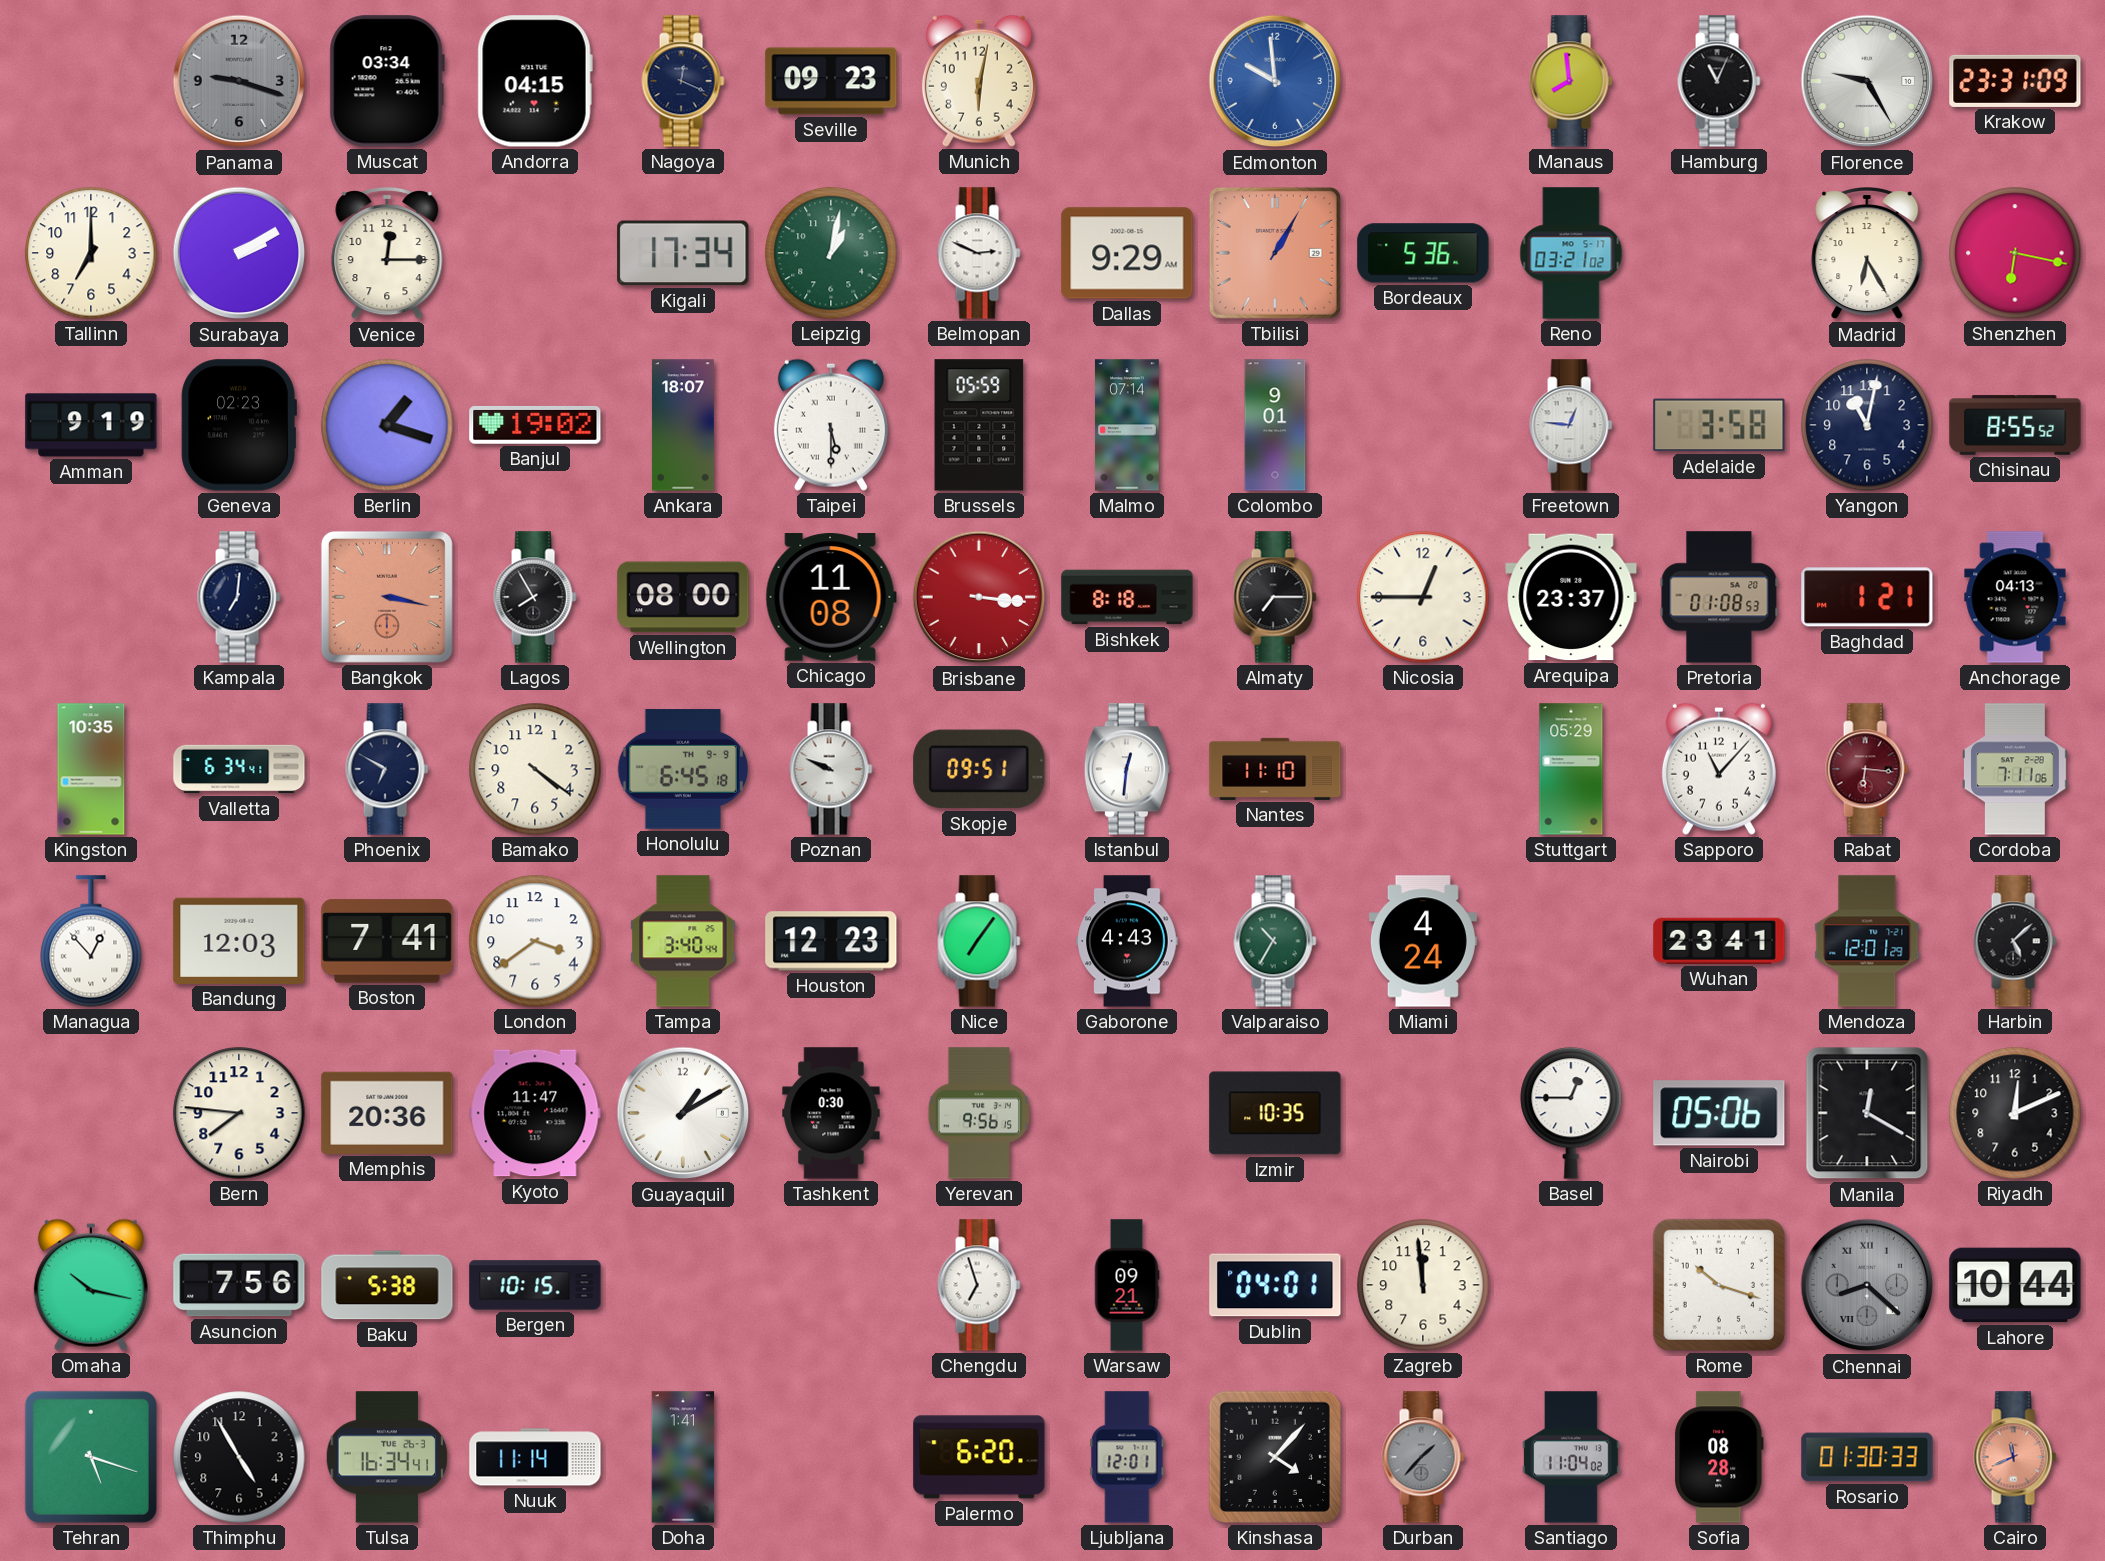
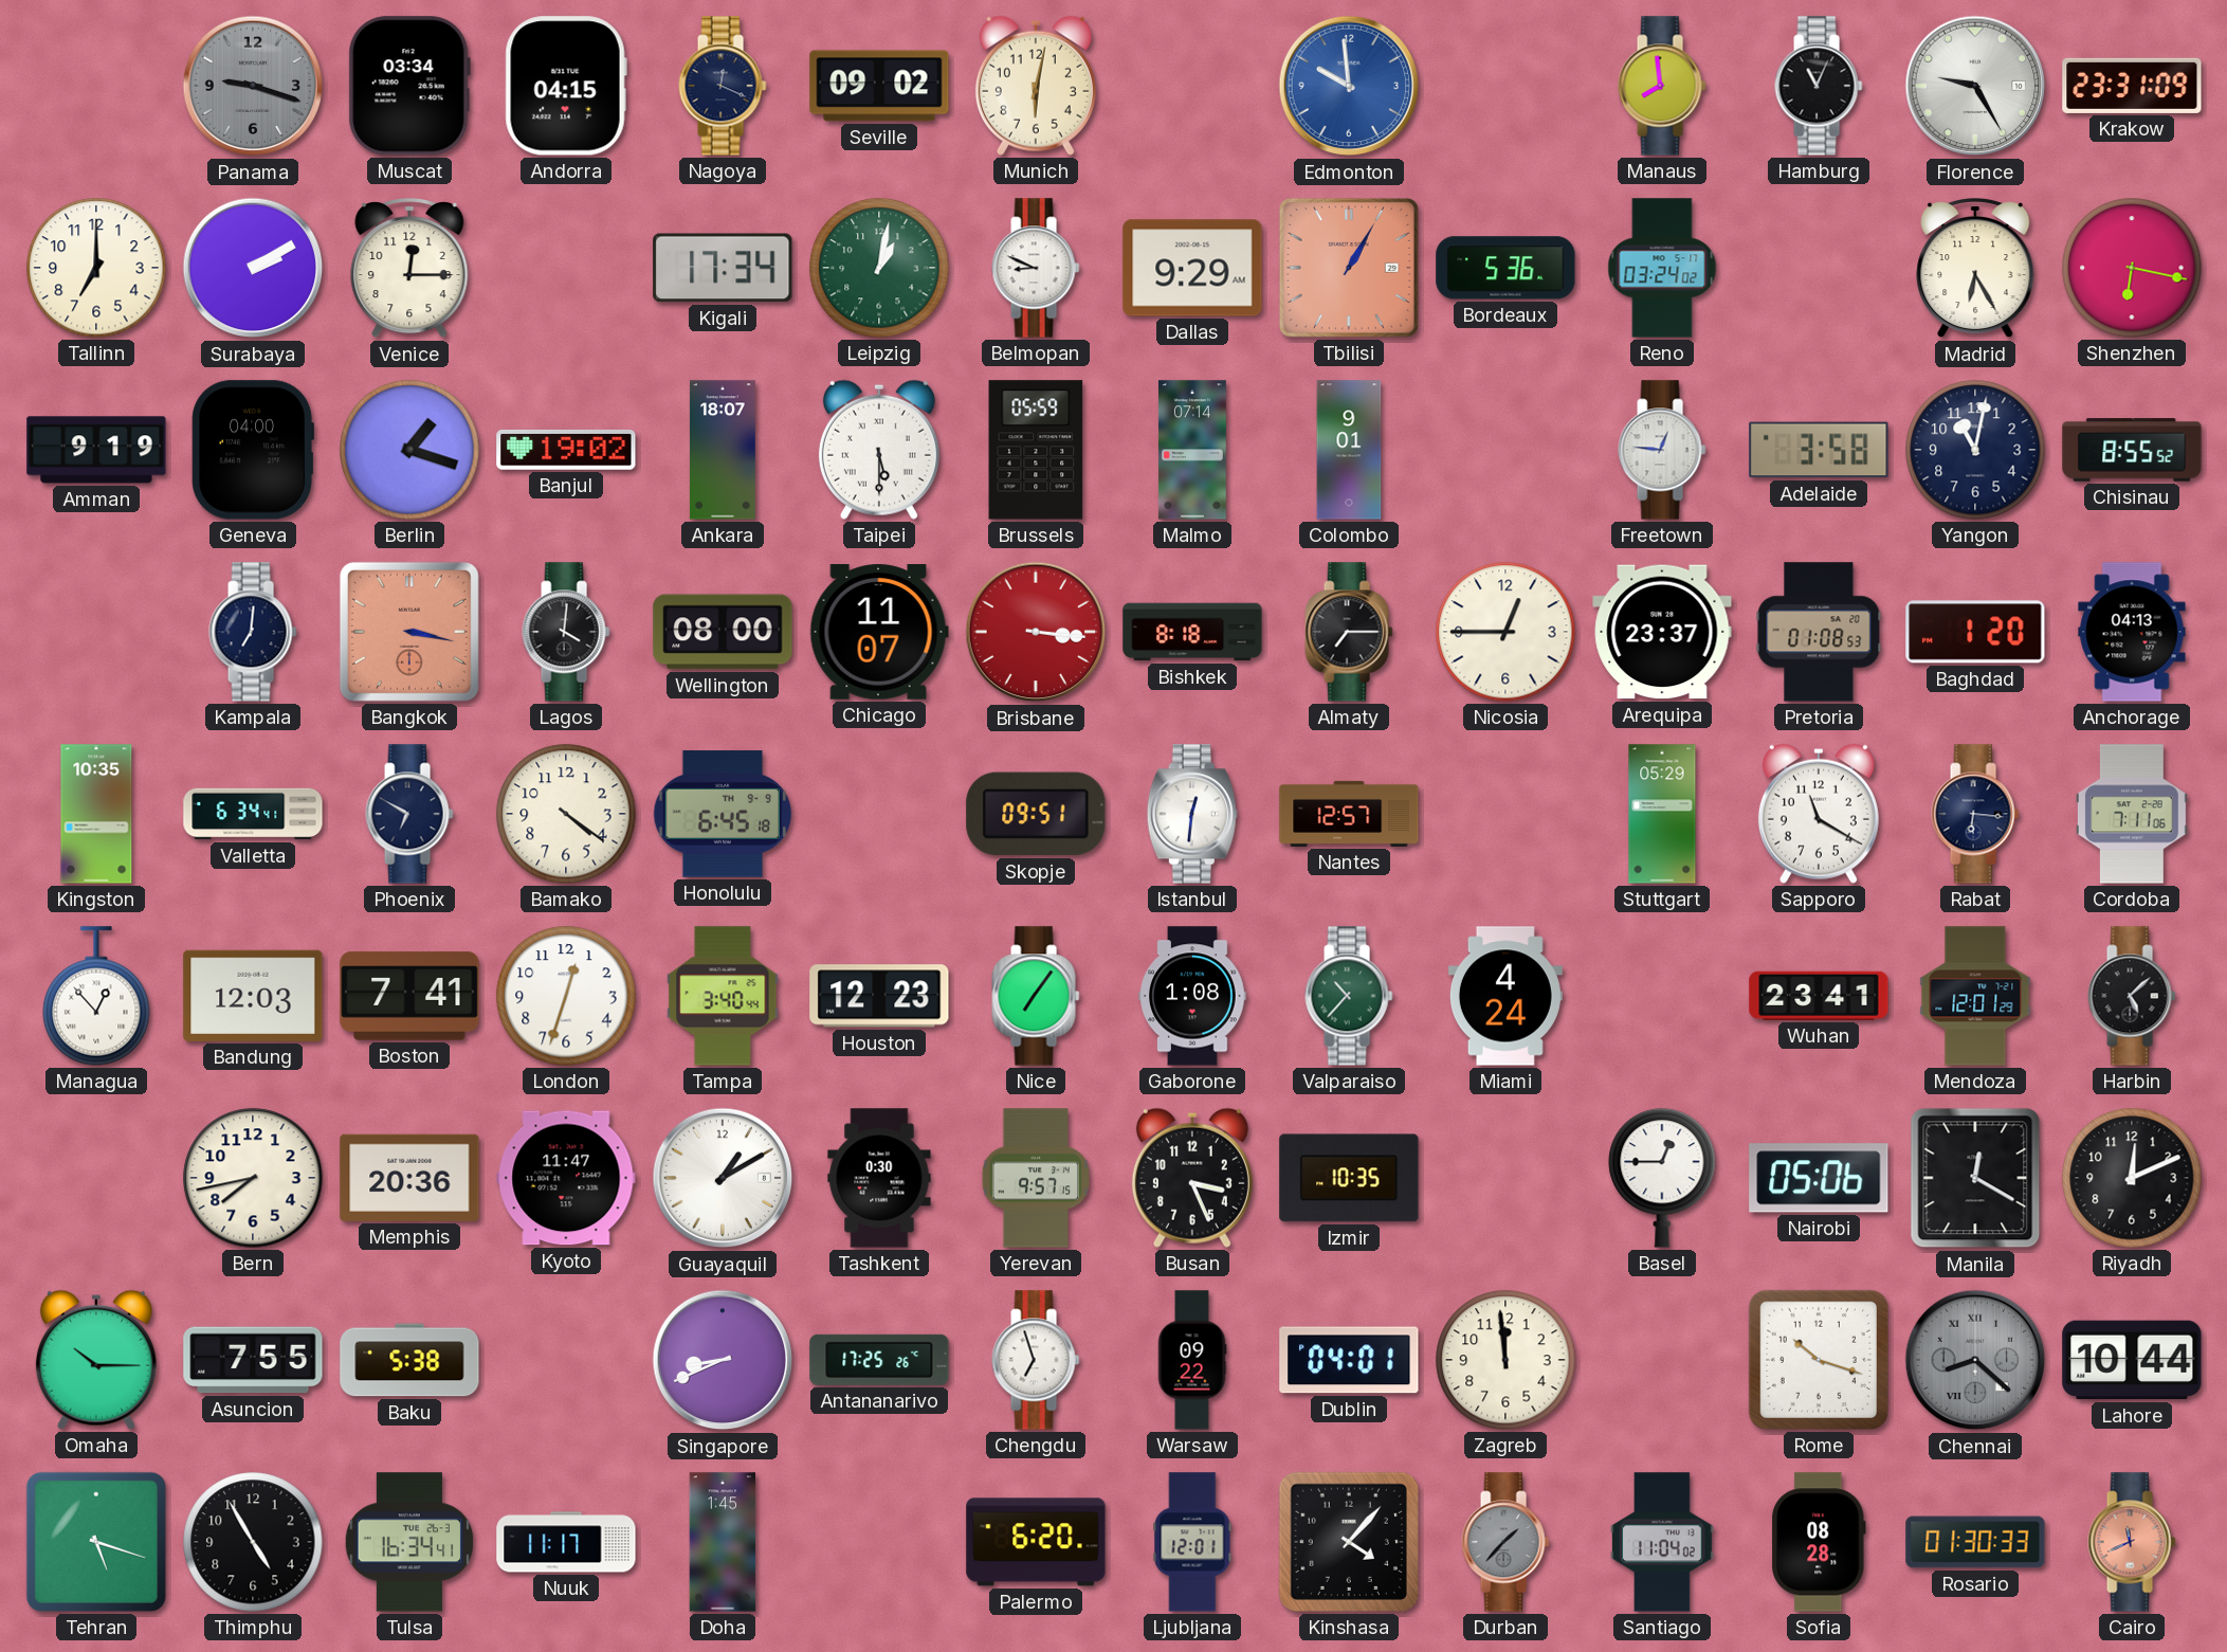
Seville: 09:23 -> 09:02
Belmopan: 2:49 -> 8:49
Reno: 03:21 -> 03:24
Geneva: 02:23 -> 04:00
Lagos: 7:55 -> 4:01
Chicago: 11:08 -> 11:07
Baghdad: 1:21 -> 1:20
Poznan: 9:49 -> none
Nantes: 11:10 -> 12:57
Sapporo: 11:07 -> 11:20
Rabat dial: burgundy -> navy
London: 3:39 -> 12:33
Gaborone: 4:43 -> 1:08
Valparaiso: 10:35 -> 10:37
Bern: 7:46 -> 7:43
Yerevan: 9:56 -> 9:57
Busan: none -> 3:26
Omaha: 10:17 -> 10:15
Asuncion: 7:56 -> 7:55
Bergen: 10:15 -> none
Singapore: none -> 8:41
Antananarivo: none -> 17:25
Warsaw: 09:21 -> 09:22
Nuuk: 11:14 -> 11:17
Doha: 1:41 -> 1:45
